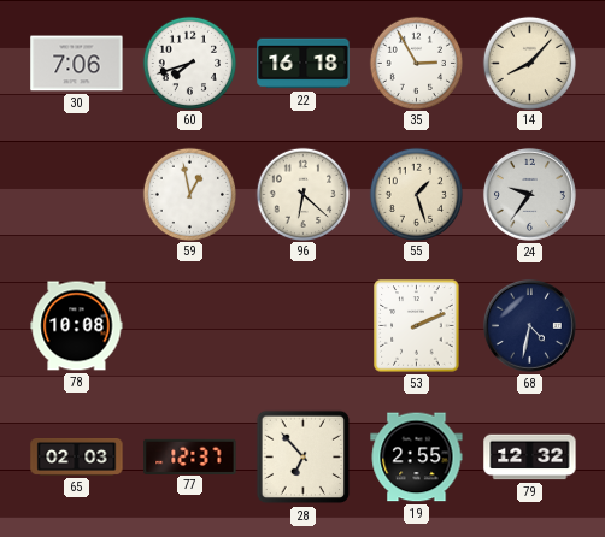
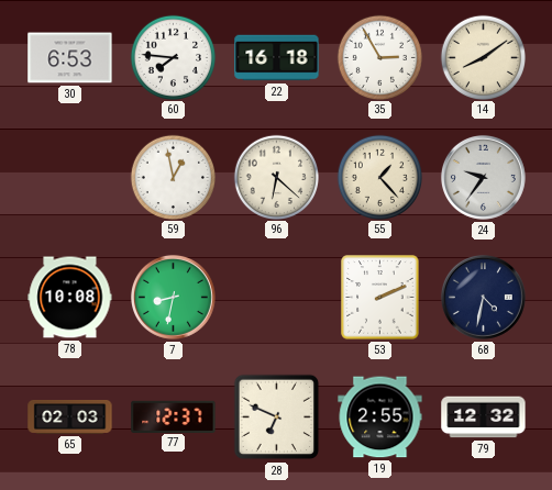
30: 7:06 -> 6:53
60: 7:42 -> 7:46
14: 8:07 -> 8:09
55: 1:27 -> 1:23
7: none -> 8:32
28: 6:53 -> 6:49
